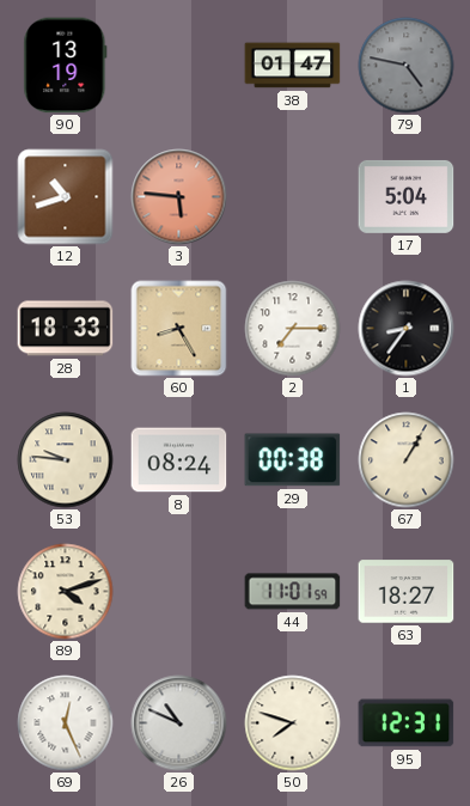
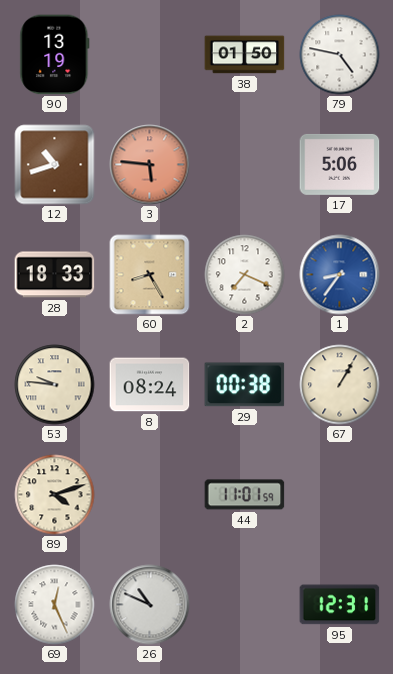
38: 01:47 -> 01:50
79 dial: grey -> white
17: 5:04 -> 5:06
2: 7:15 -> 7:19
1 dial: black -> blue
63: 18:27 -> none
50: 7:48 -> none
